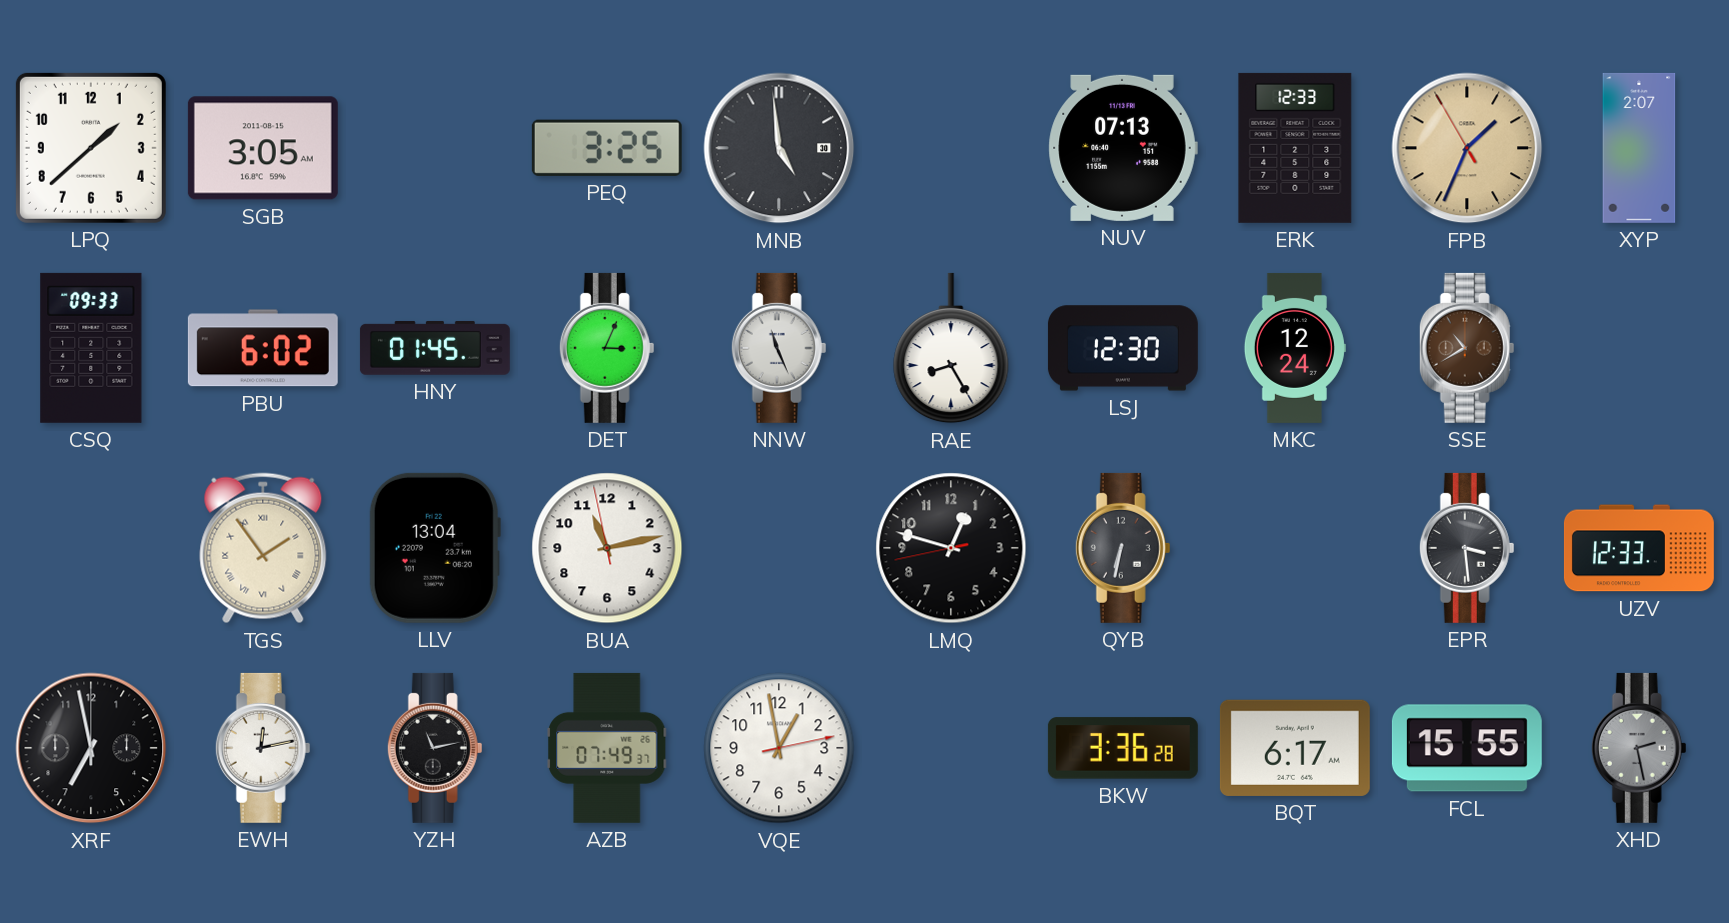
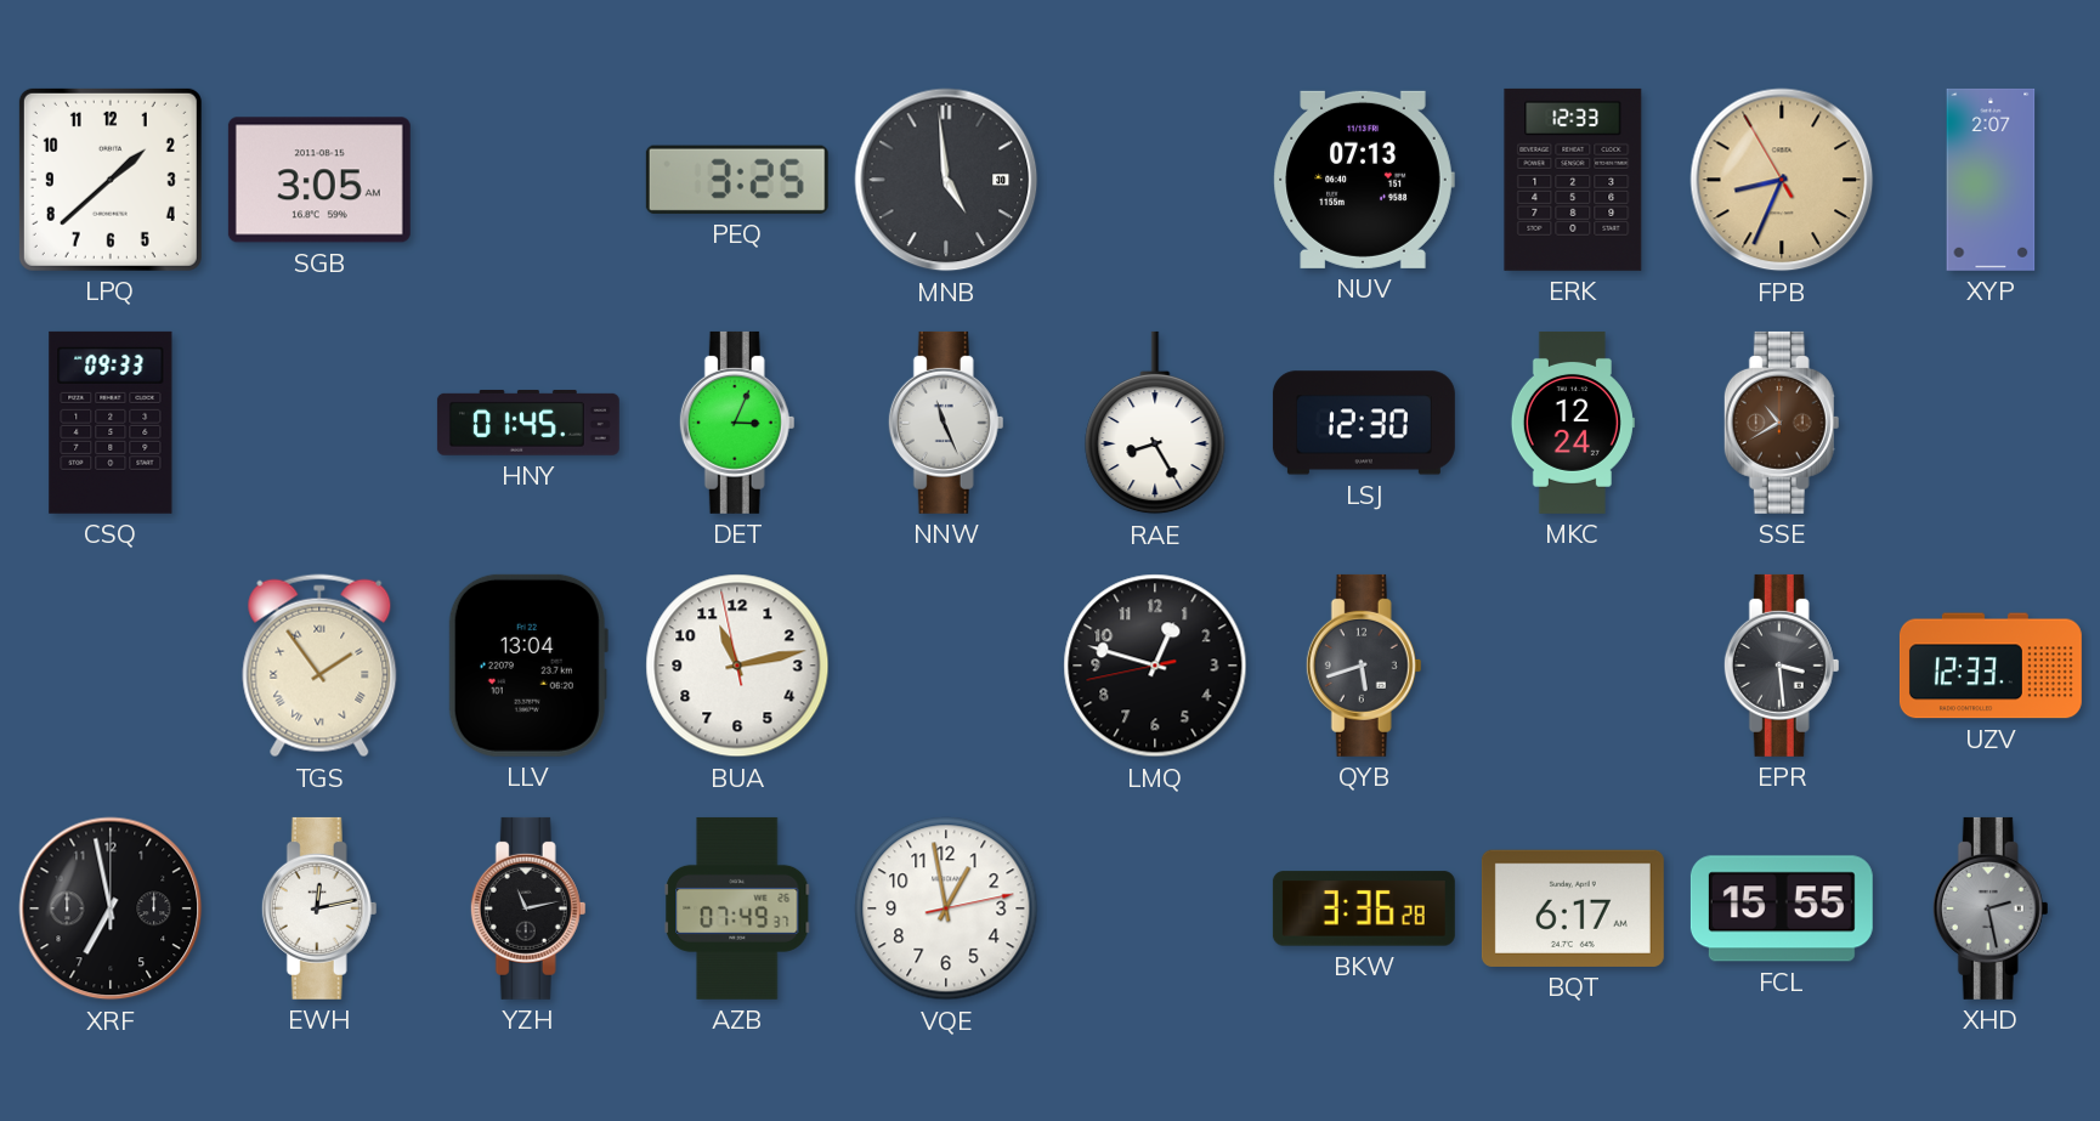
FPB: 1:33 -> 8:33
PBU: 6:02 -> none
QYB: 6:32 -> 5:42
